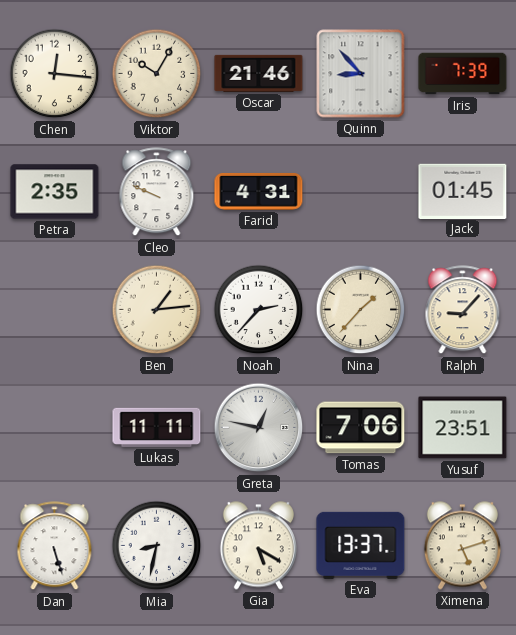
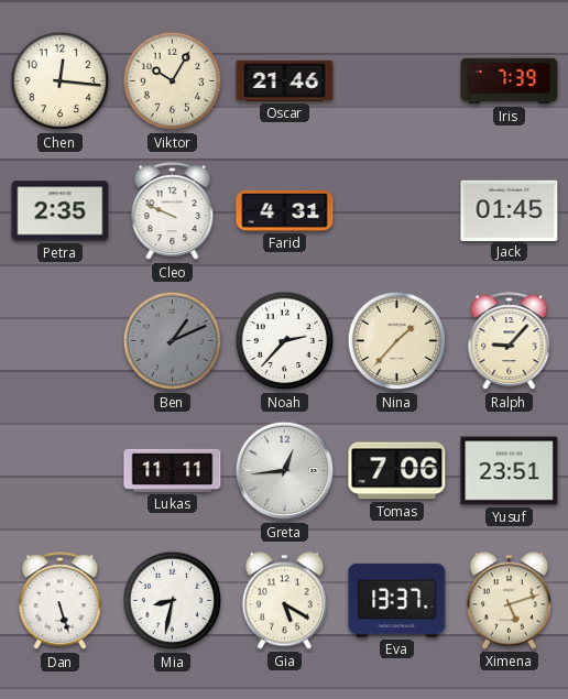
Quinn: 8:53 -> none
Ben: 1:14 -> 1:11
Ben dial: cream -> grey
Greta: 12:47 -> 12:44
